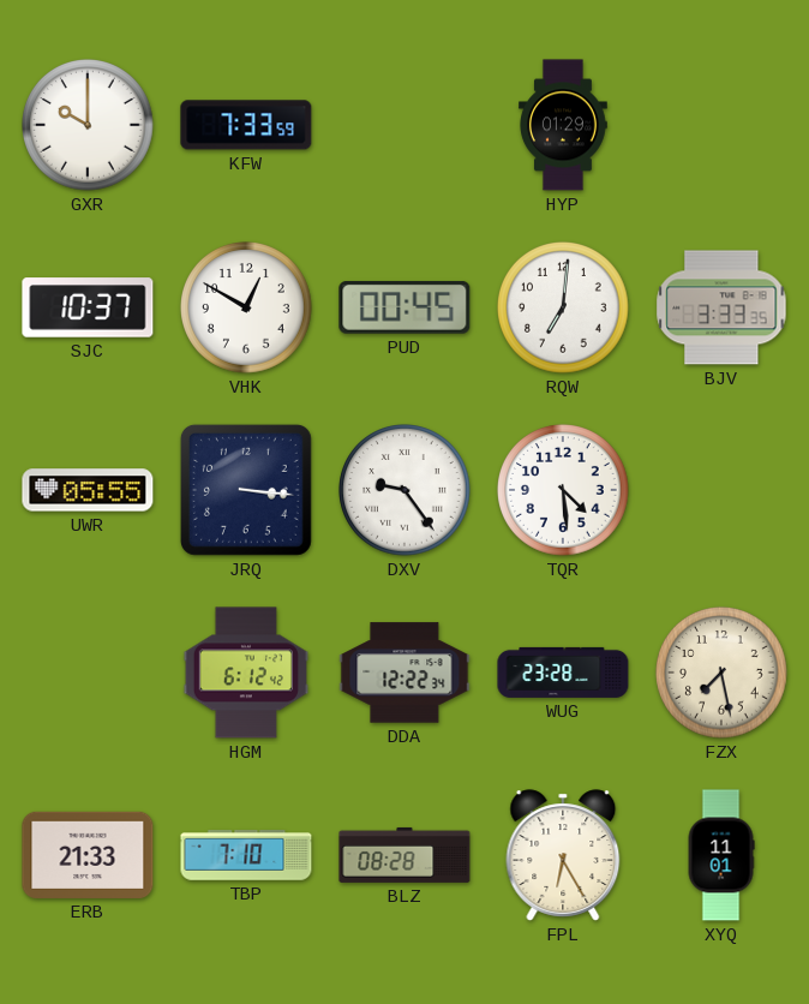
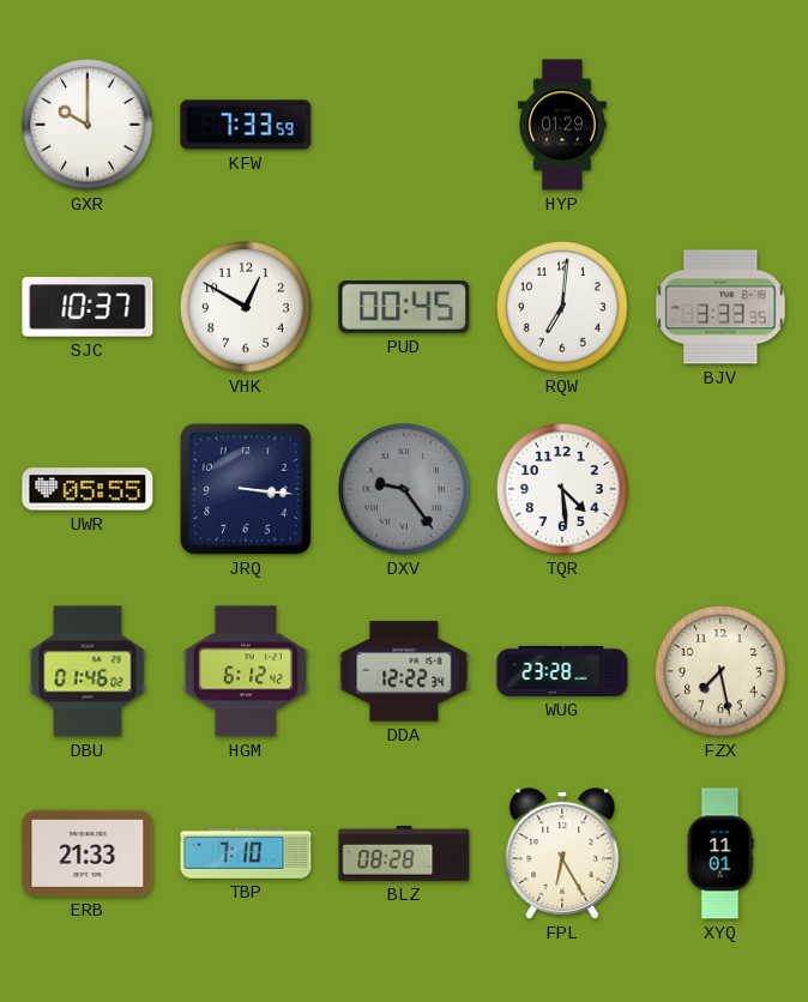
DXV dial: white -> grey
DBU: none -> 01:46
